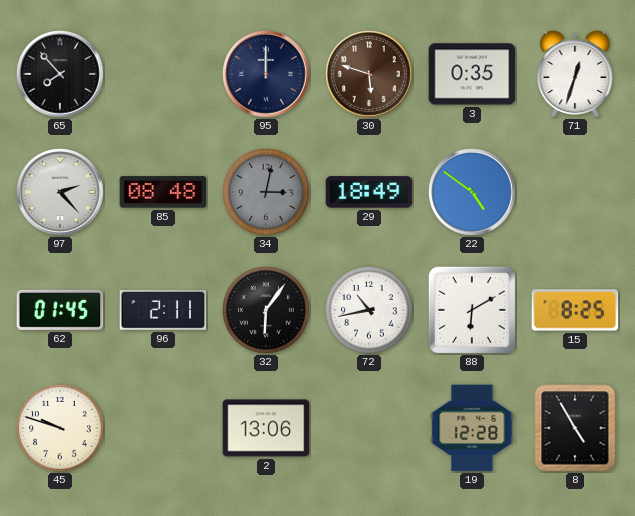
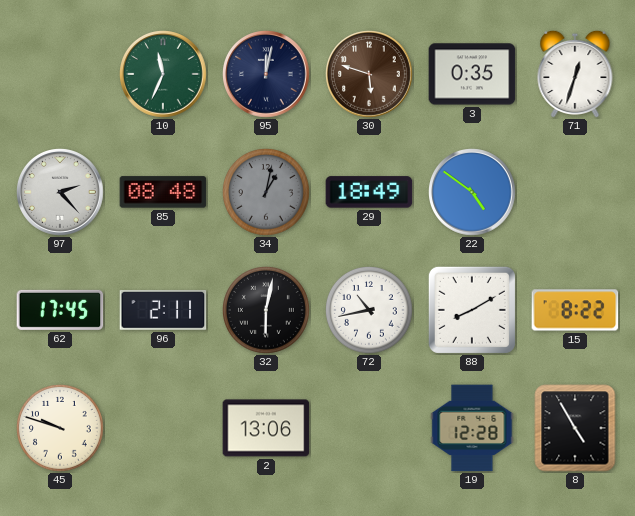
65: 7:53 -> none
10: none -> 11:34
95: 12:00 -> 12:02
34: 3:02 -> 1:02
62: 01:45 -> 17:45
32: 6:06 -> 6:02
88: 6:10 -> 8:10
15: 8:25 -> 8:22
